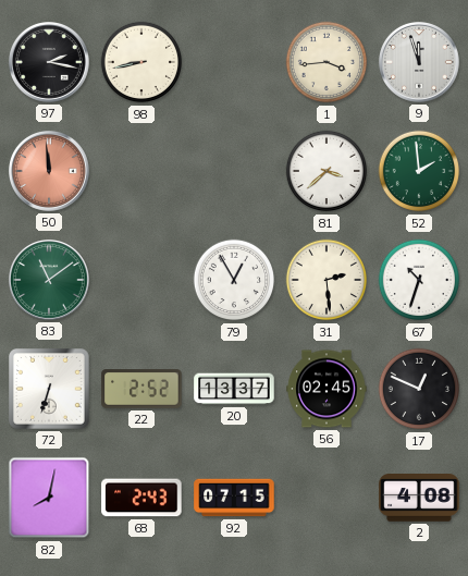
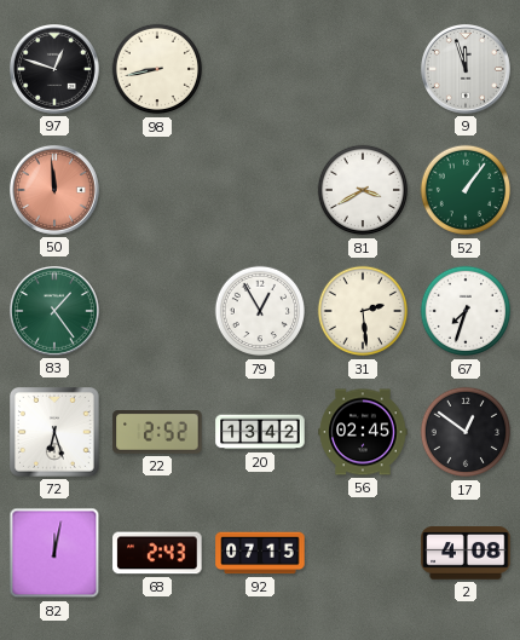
97: 2:17 -> 12:48
1: 3:44 -> none
81: 3:38 -> 3:40
52: 1:59 -> 1:06
83: 11:09 -> 1:24
67: 10:33 -> 7:33
72: 6:33 -> 6:27
20: 13:37 -> 13:42
17: 12:49 -> 12:51
82: 8:02 -> 12:02
